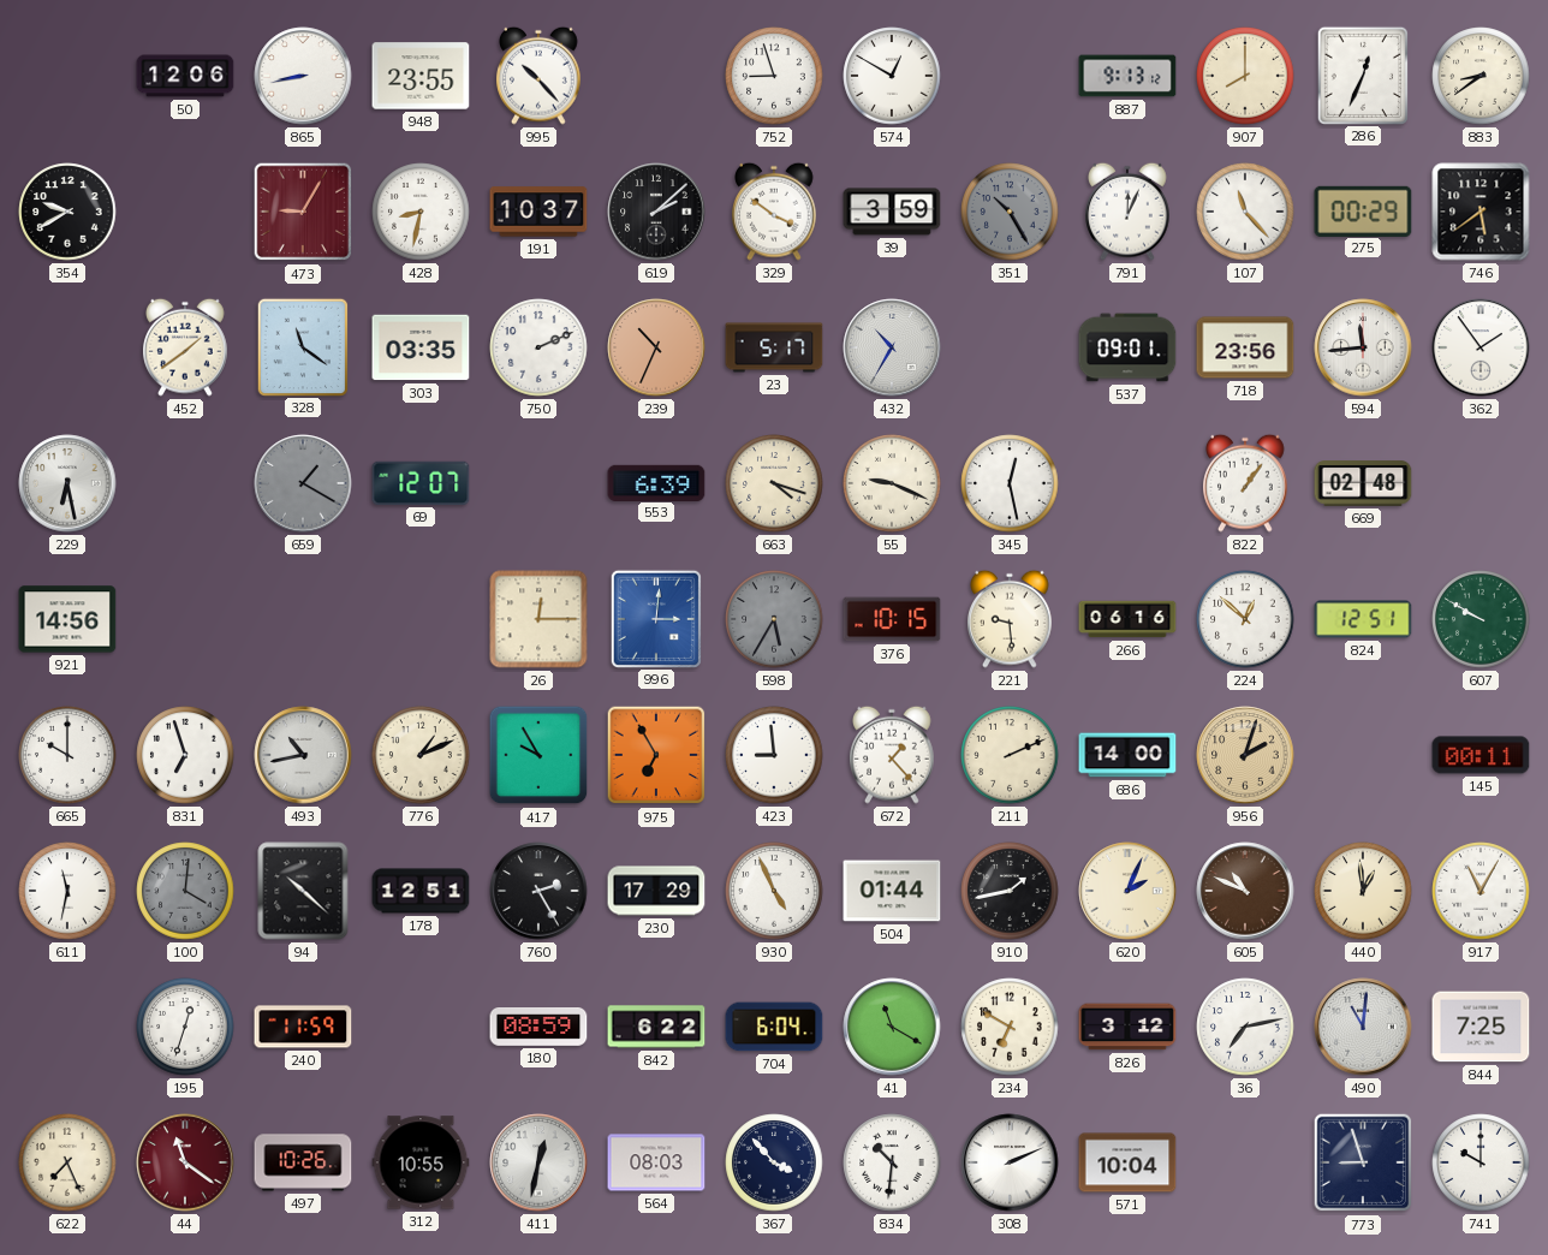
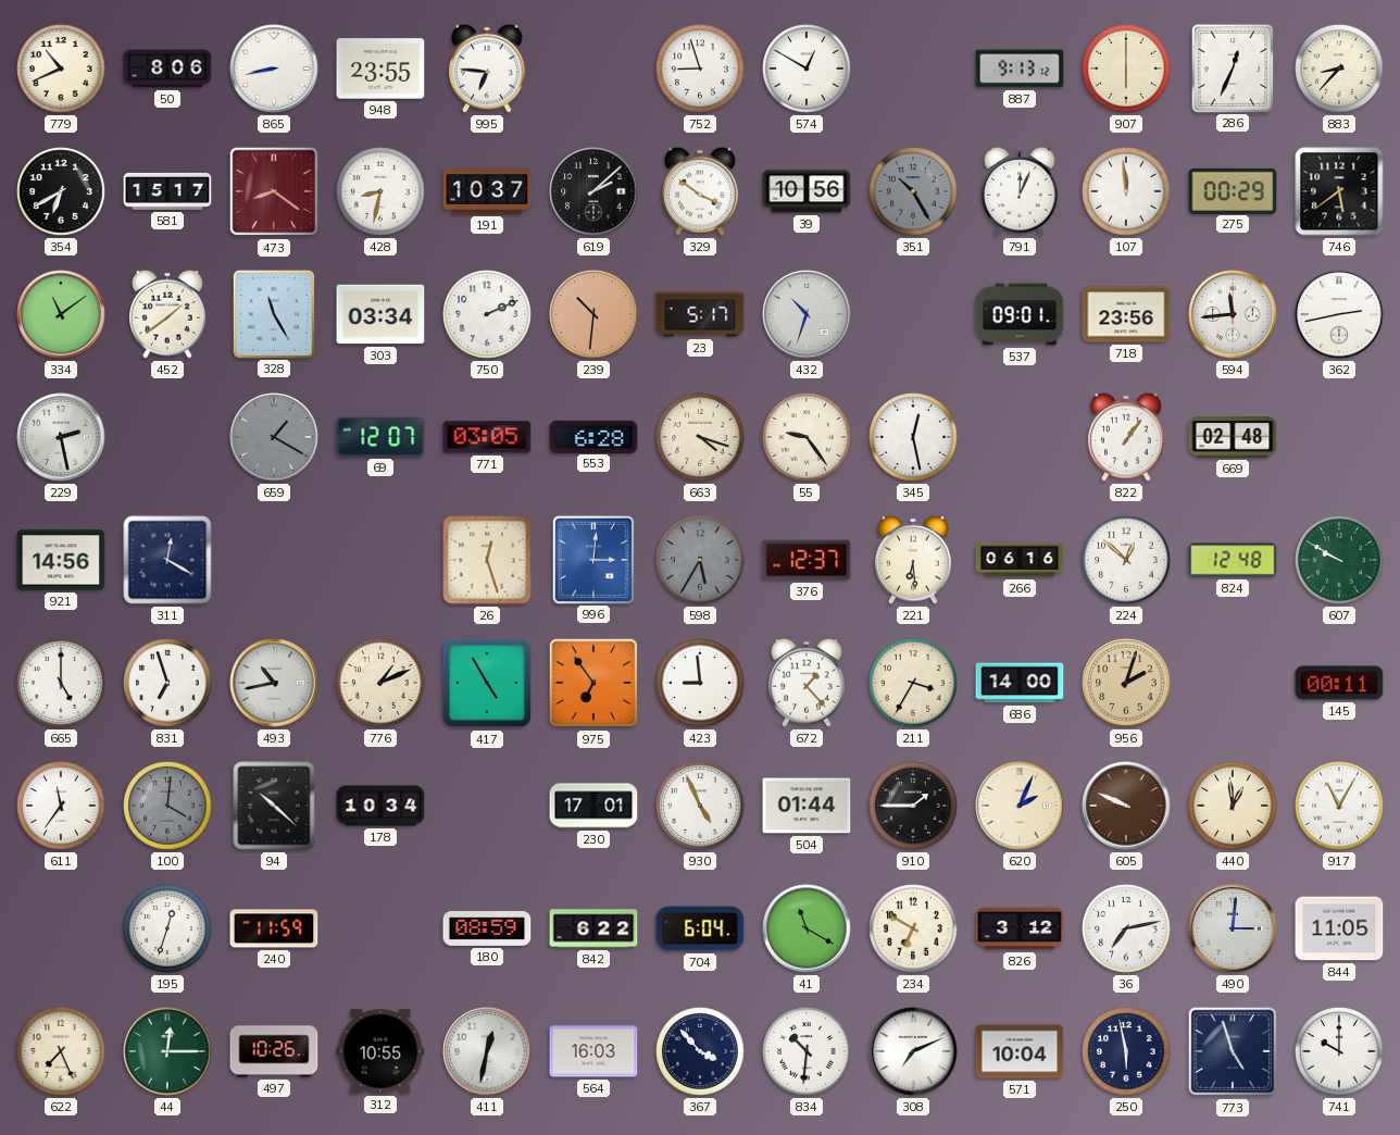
779: none -> 10:41
50: 12:06 -> 8:06
995: 10:23 -> 6:46
907: 8:00 -> 6:00
883: 8:39 -> 8:37
354: 9:40 -> 6:40
581: none -> 15:17
473: 9:05 -> 8:21
39: 3:59 -> 10:56
107: 11:23 -> 11:59
334: none -> 11:09
328: 11:21 -> 11:25
303: 03:35 -> 03:34
239: 10:34 -> 10:31
432: 10:35 -> 10:33
362: 1:54 -> 2:43
229: 6:28 -> 2:28
771: none -> 03:05
553: 6:39 -> 6:28
55: 9:19 -> 9:24
311: none -> 12:20
26: 12:15 -> 12:27
376: 10:15 -> 12:37
221: 9:29 -> 6:29
824: 12:51 -> 12:48
665: 10:00 -> 5:00
417: 9:55 -> 4:55
975: 6:55 -> 6:54
211: 2:11 -> 3:35
611: 11:32 -> 11:36
178: 12:51 -> 10:34
760: 2:25 -> none
230: 17:29 -> 17:01
910: 1:43 -> 1:45
605: 10:49 -> 9:49
490: 11:01 -> 3:01
844: 7:25 -> 11:05
44: 11:21 -> 12:15
44 dial: burgundy -> green
564: 08:03 -> 16:03
308: 2:11 -> 7:11
250: none -> 5:58
773: 8:57 -> 4:57
